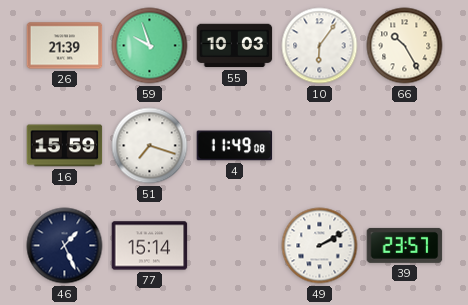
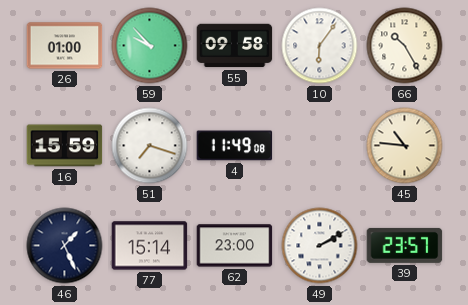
26: 21:39 -> 01:00
59: 9:57 -> 9:53
55: 10:03 -> 09:58
45: none -> 10:46
62: none -> 23:00
